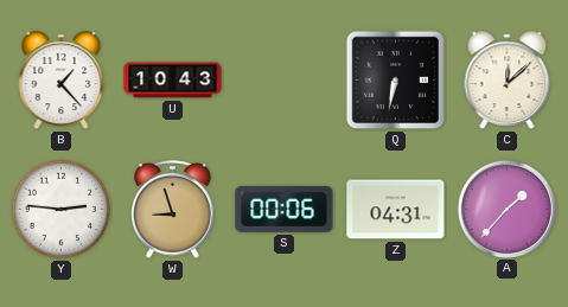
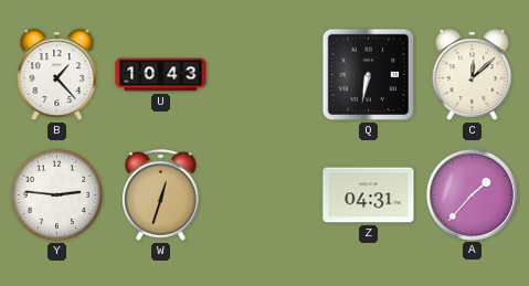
W: 8:57 -> 12:33
S: 00:06 -> none
